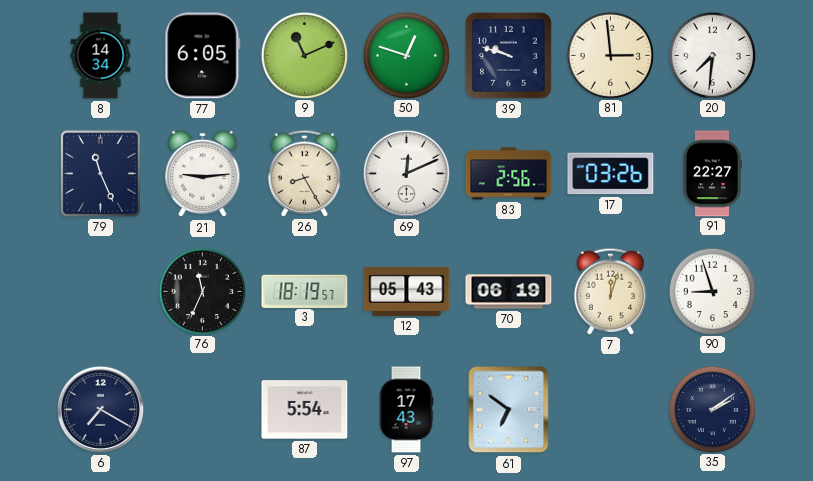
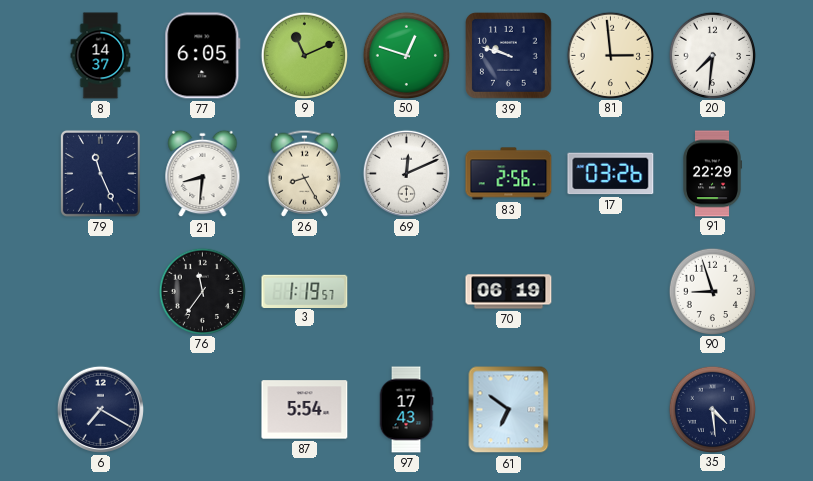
8: 14:34 -> 14:37
21: 9:14 -> 8:31
91: 22:27 -> 22:29
76: 11:34 -> 11:36
3: 18:19 -> 1:19
12: 05:43 -> none
7: 12:03 -> none
35: 2:09 -> 4:29
